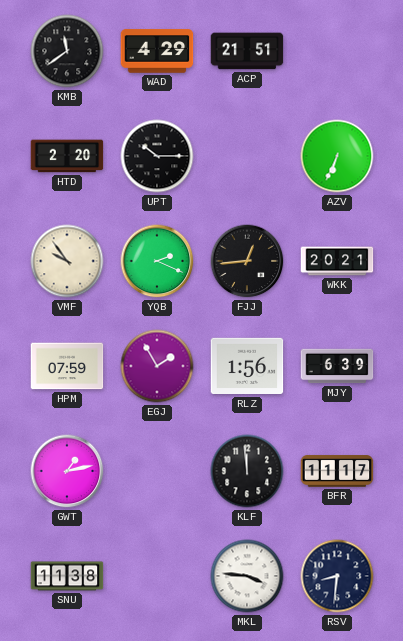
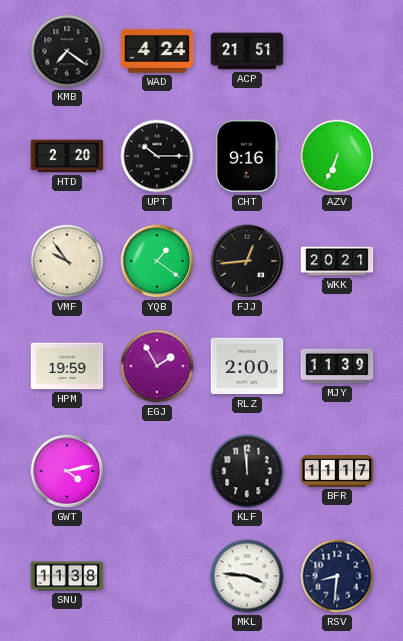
KMB: 11:39 -> 7:21
WAD: 4:29 -> 4:24
CHT: none -> 9:16
YQB: 2:19 -> 1:21
HPM: 07:59 -> 19:59
RLZ: 1:56 -> 2:00
MJY: 6:39 -> 11:39
GWT: 1:13 -> 4:13
